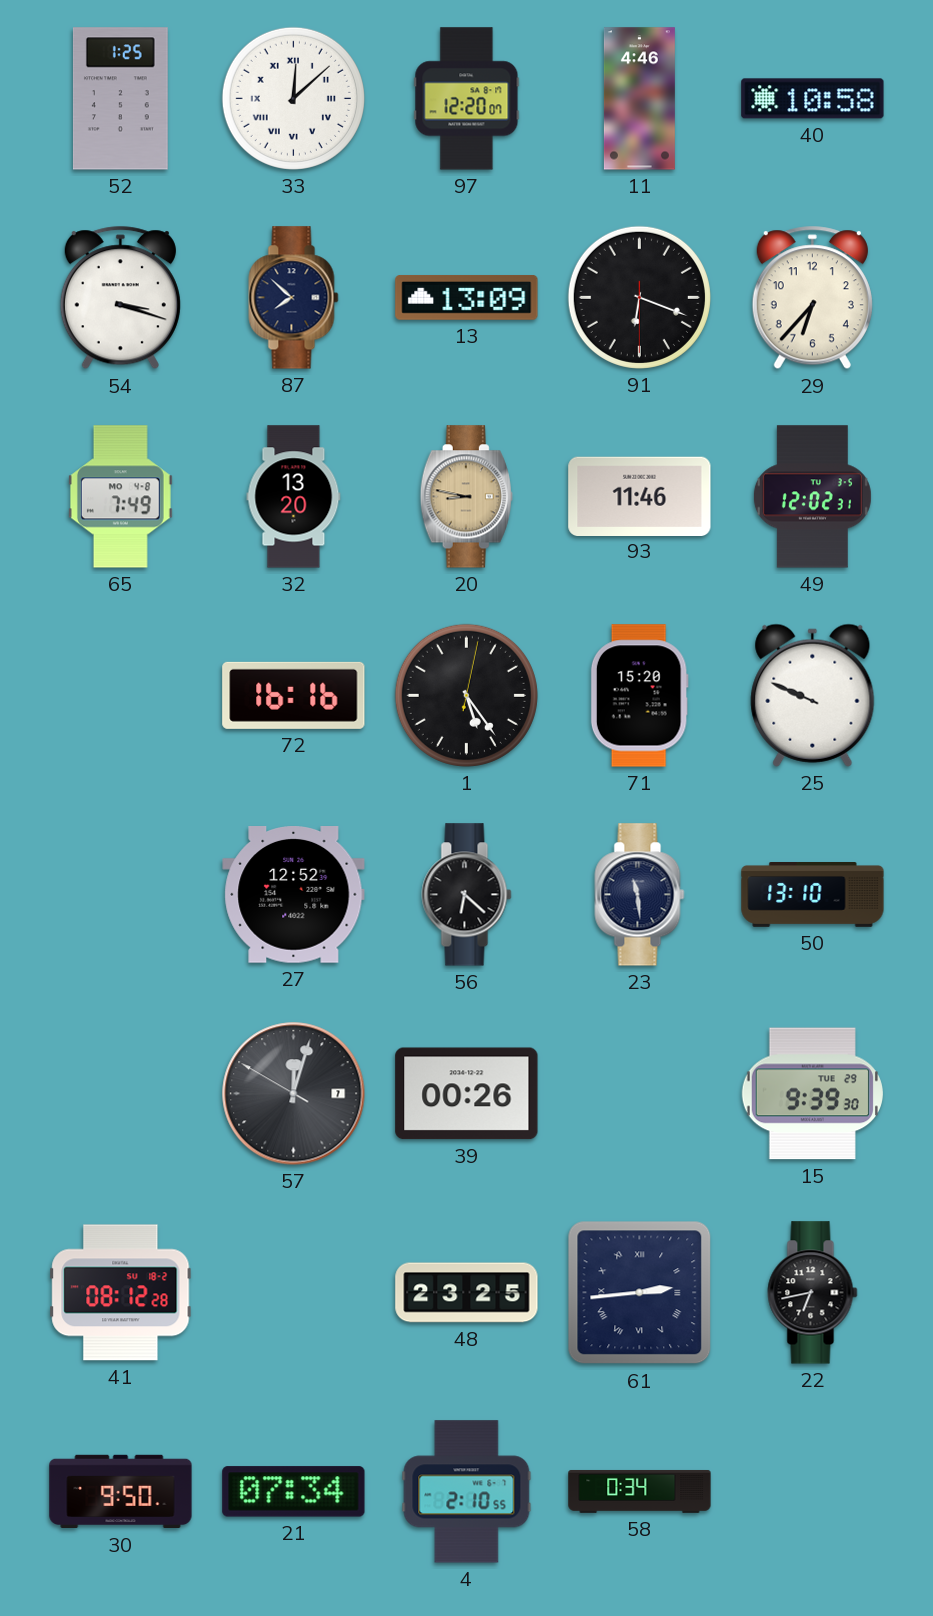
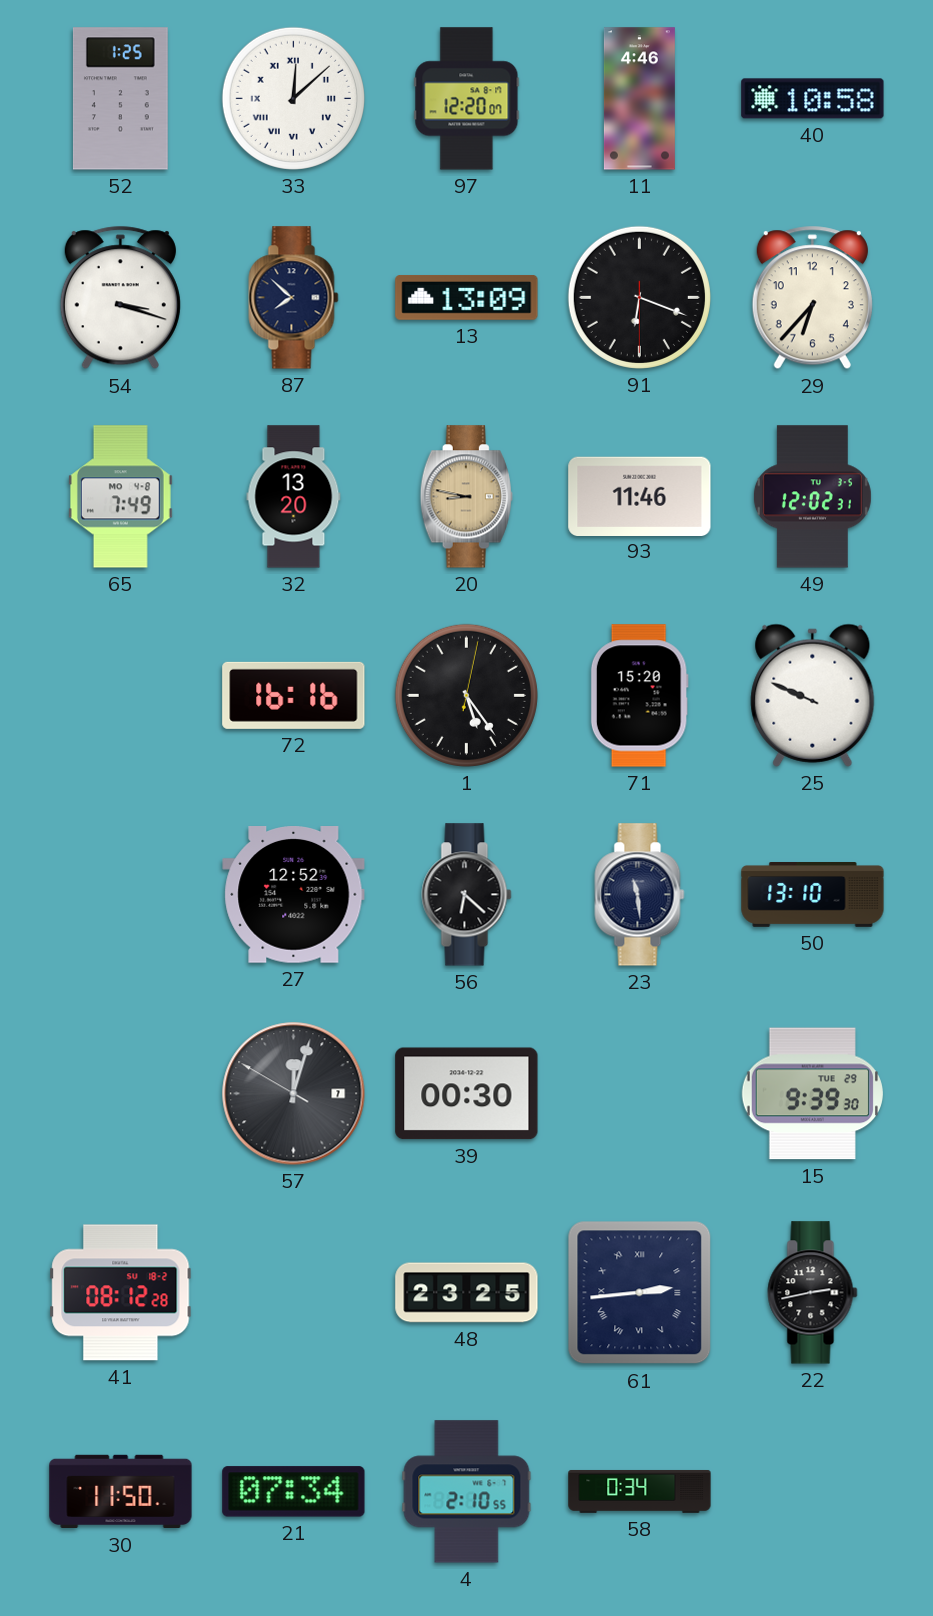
39: 00:26 -> 00:30
22: 6:43 -> 2:43
30: 9:50 -> 11:50
